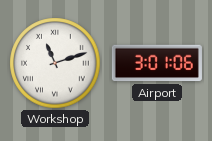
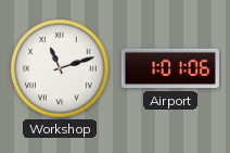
Airport: 3:01 -> 1:01
